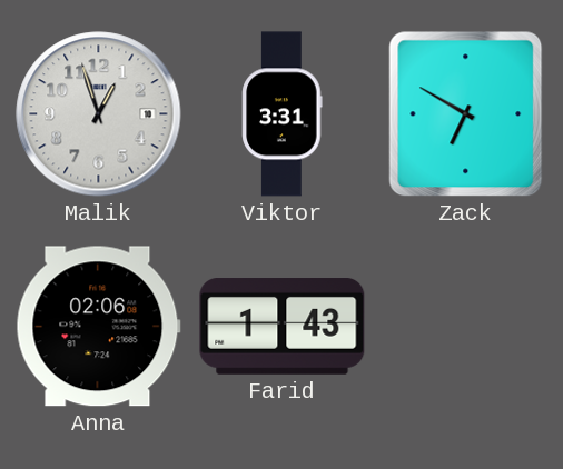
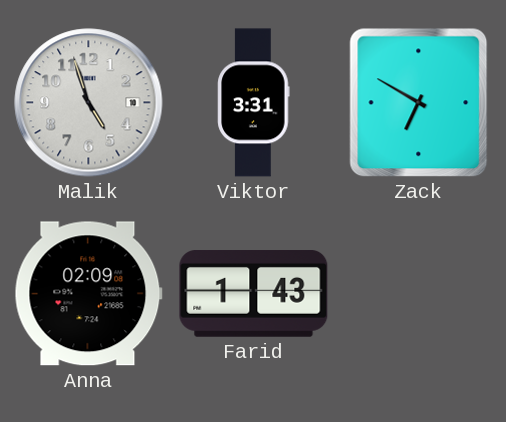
Malik: 12:57 -> 4:57
Anna: 02:06 -> 02:09
